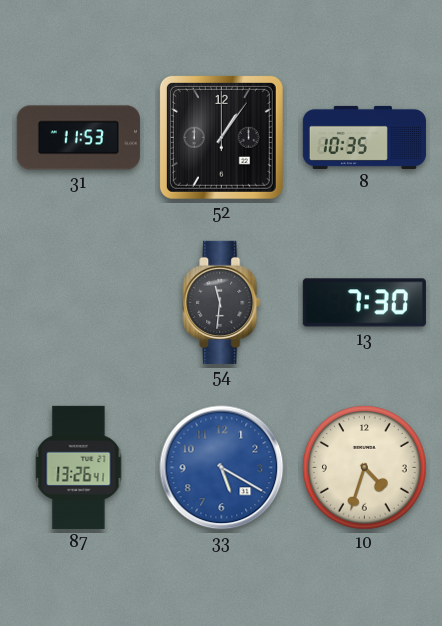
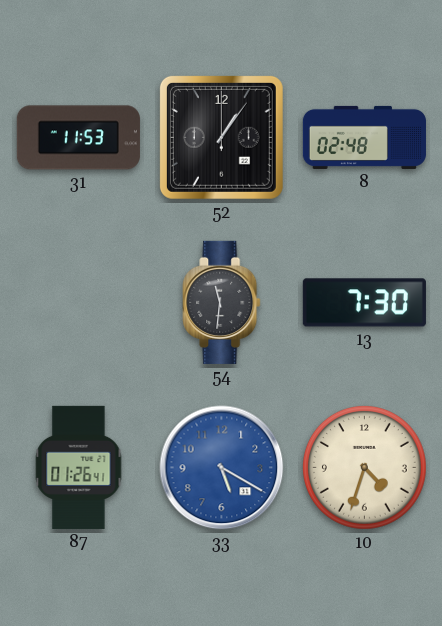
8: 10:35 -> 02:48
87: 13:26 -> 01:26
